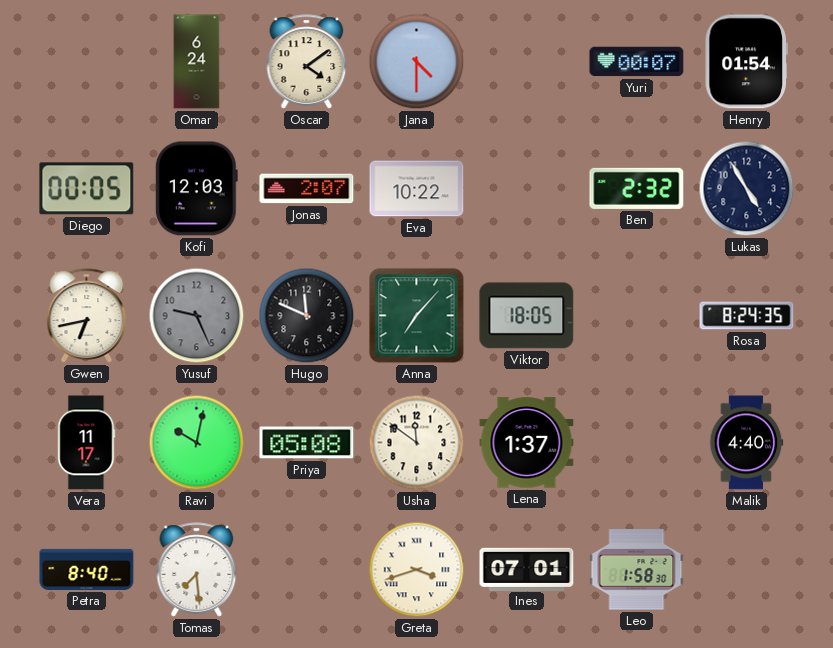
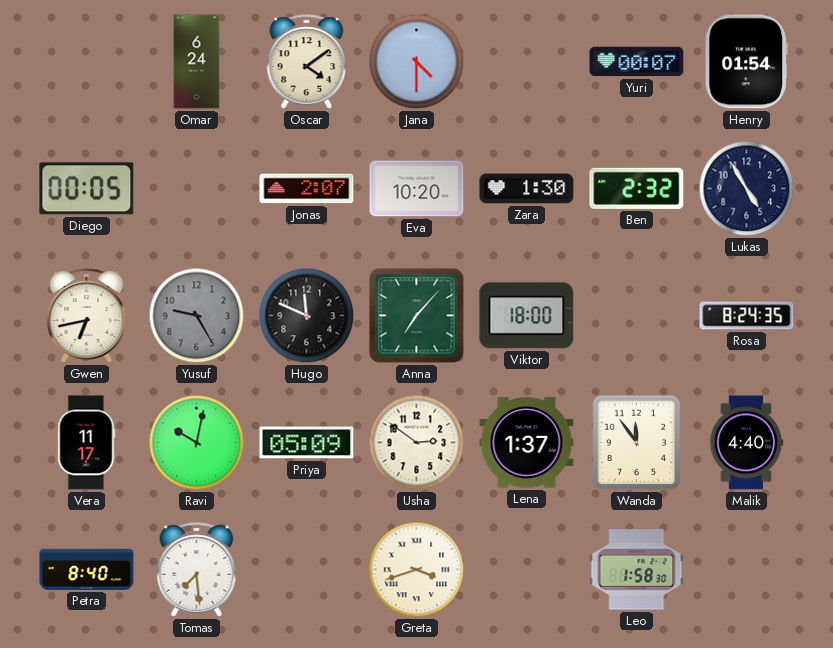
Kofi: 12:03 -> none
Eva: 10:22 -> 10:20
Zara: none -> 1:30
Yusuf: 9:26 -> 9:25
Viktor: 18:05 -> 18:00
Priya: 05:08 -> 05:09
Usha: 11:51 -> 2:51
Wanda: none -> 11:54
Ines: 07:01 -> none
